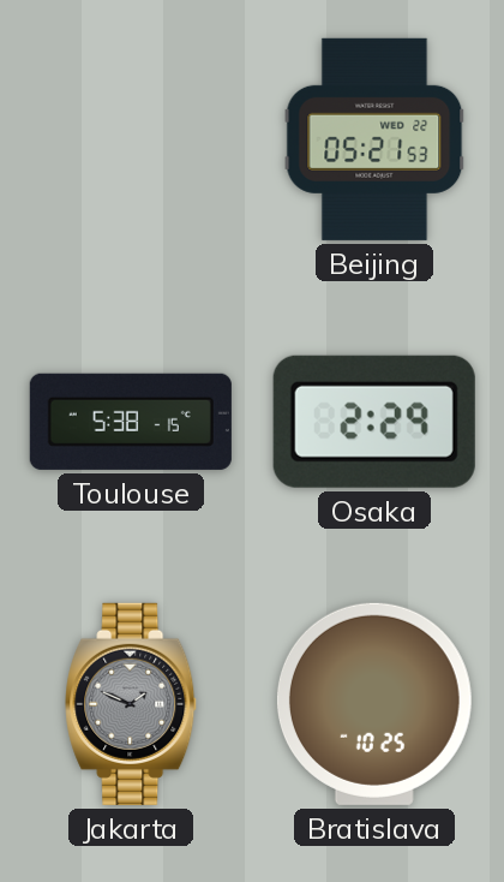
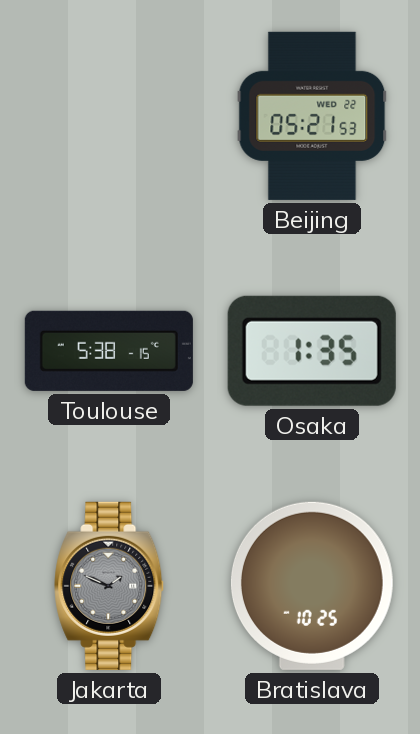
Osaka: 2:29 -> 1:35
